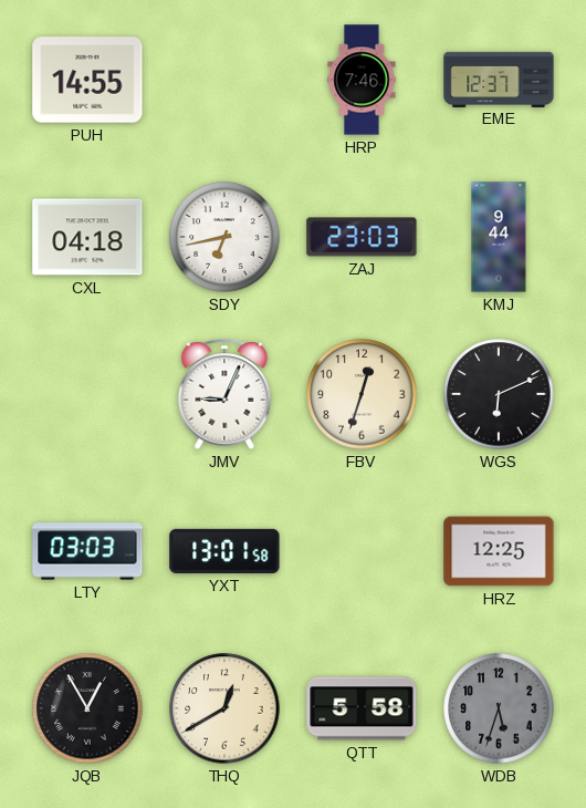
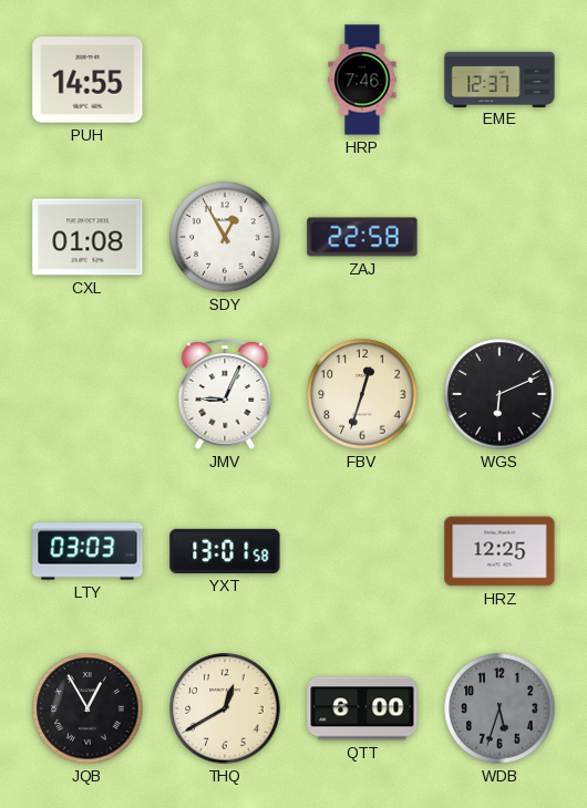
CXL: 04:18 -> 01:08
SDY: 6:43 -> 12:55
ZAJ: 23:03 -> 22:58
KMJ: 9:44 -> none
QTT: 5:58 -> 6:00
